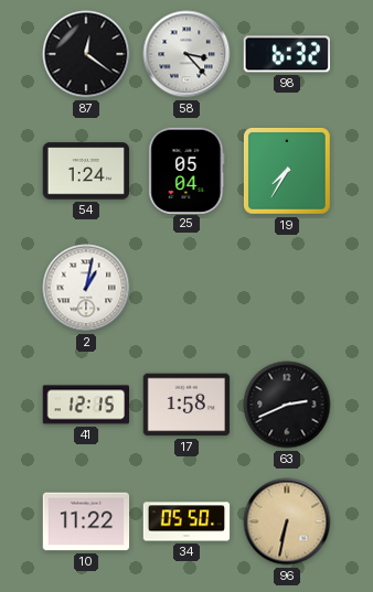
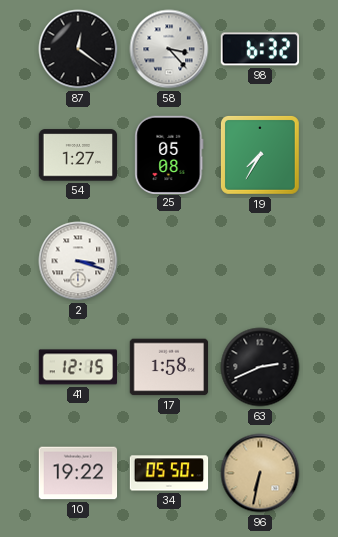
54: 1:24 -> 1:27
25: 05:04 -> 05:08
2: 1:02 -> 3:18
10: 11:22 -> 19:22
